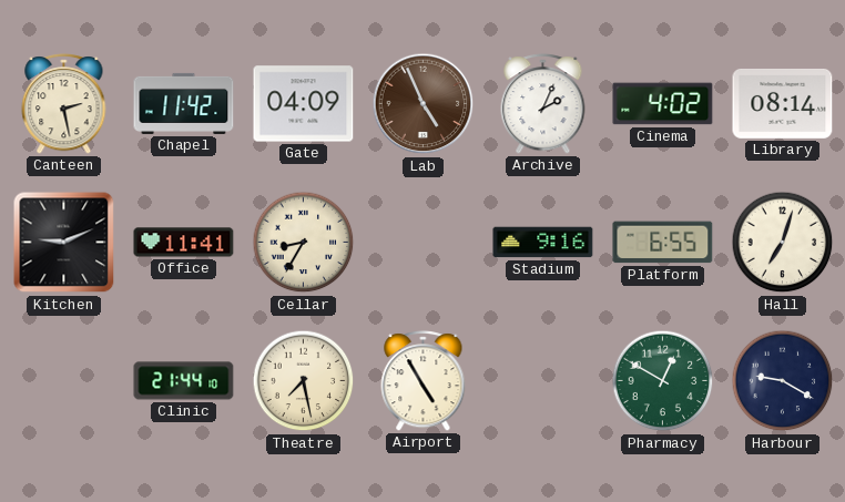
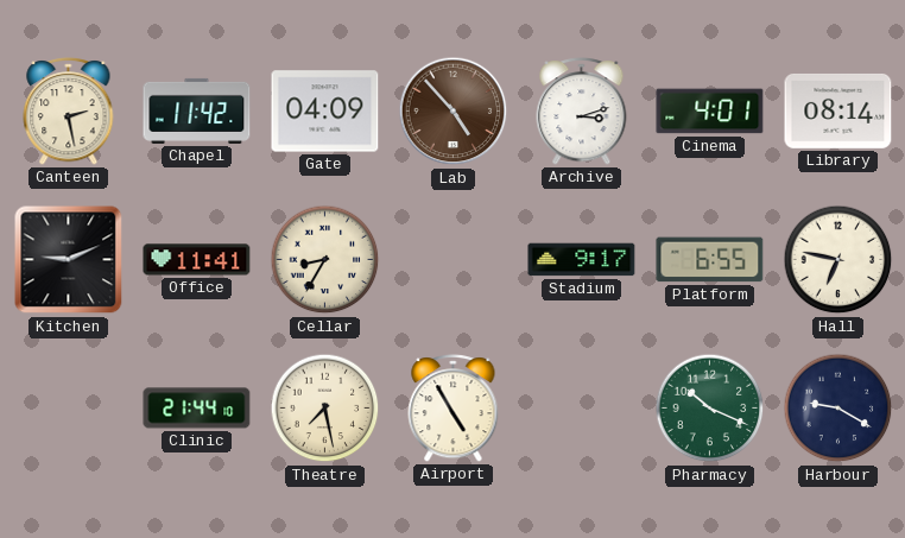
Lab: 4:56 -> 4:53
Archive: 2:04 -> 3:12
Cinema: 4:02 -> 4:01
Stadium: 9:16 -> 9:17
Hall: 7:03 -> 6:47
Pharmacy: 12:50 -> 10:19
